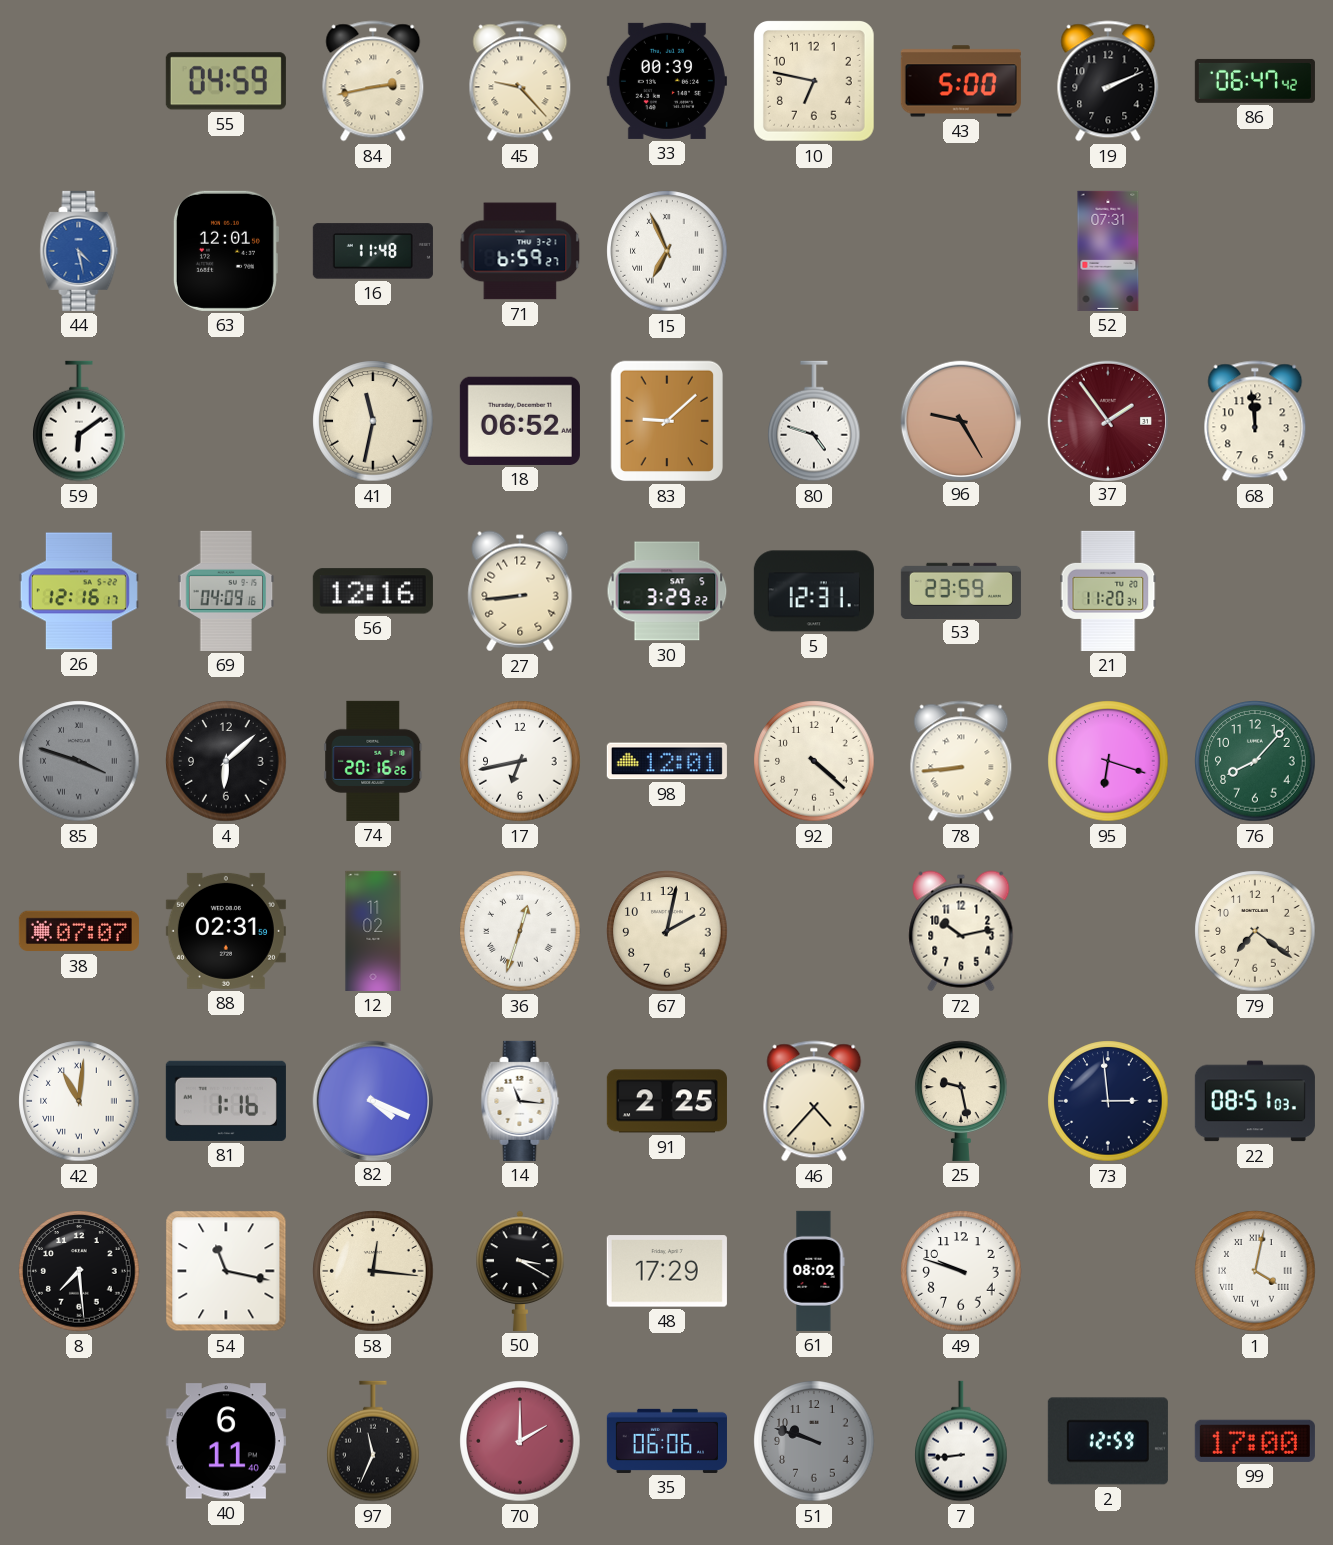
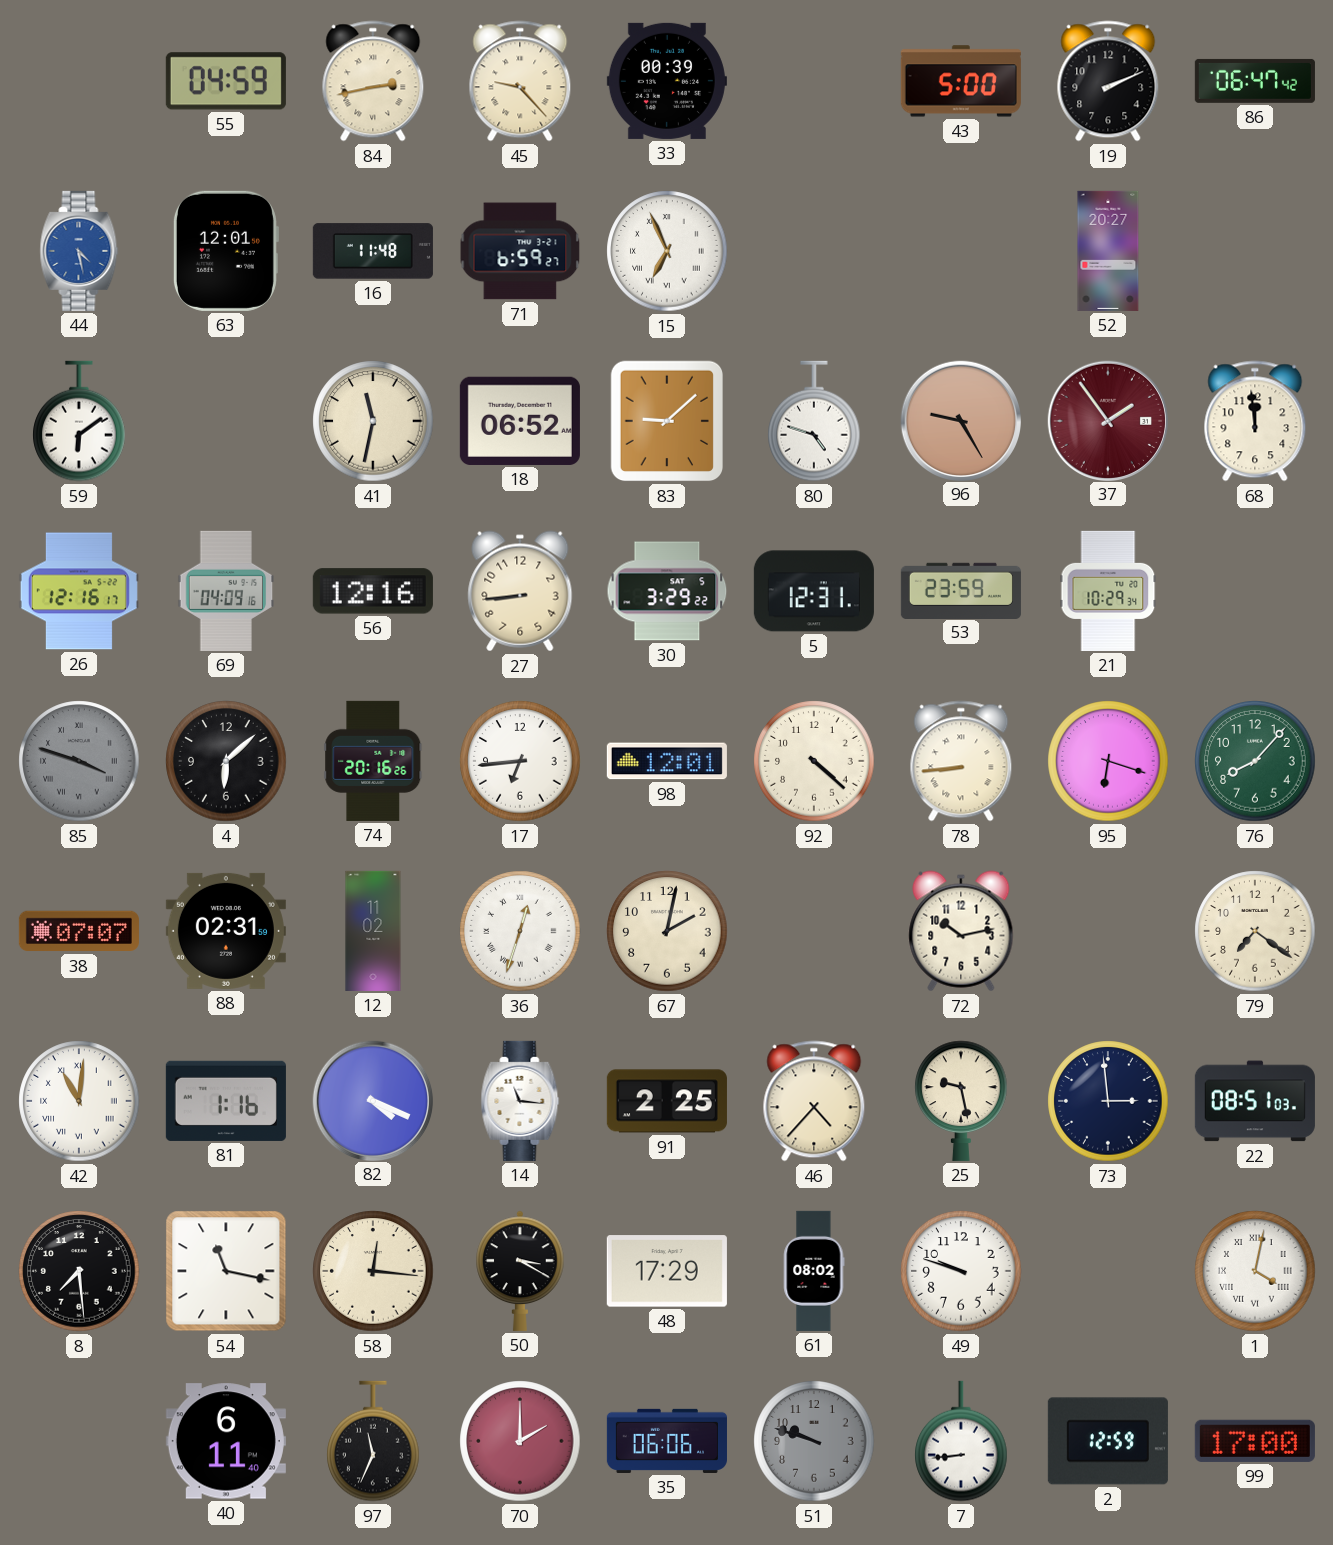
10: 6:47 -> none
52: 07:31 -> 20:27
21: 11:20 -> 10:29
17: 6:43 -> 6:44
